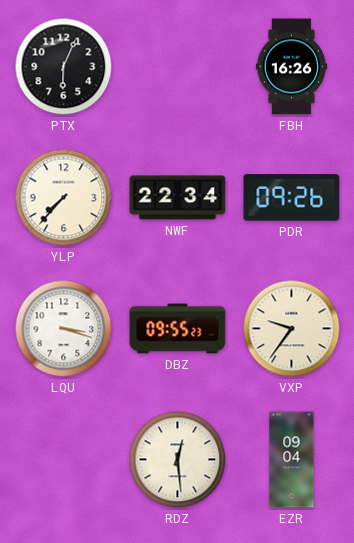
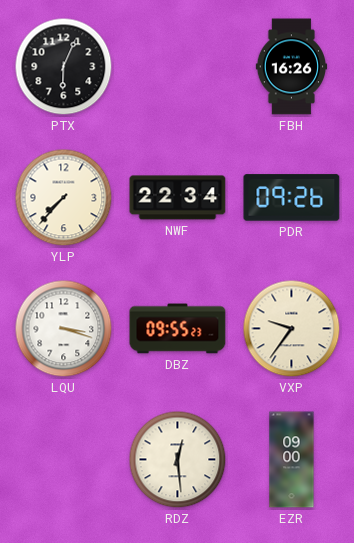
EZR: 09:04 -> 09:00
